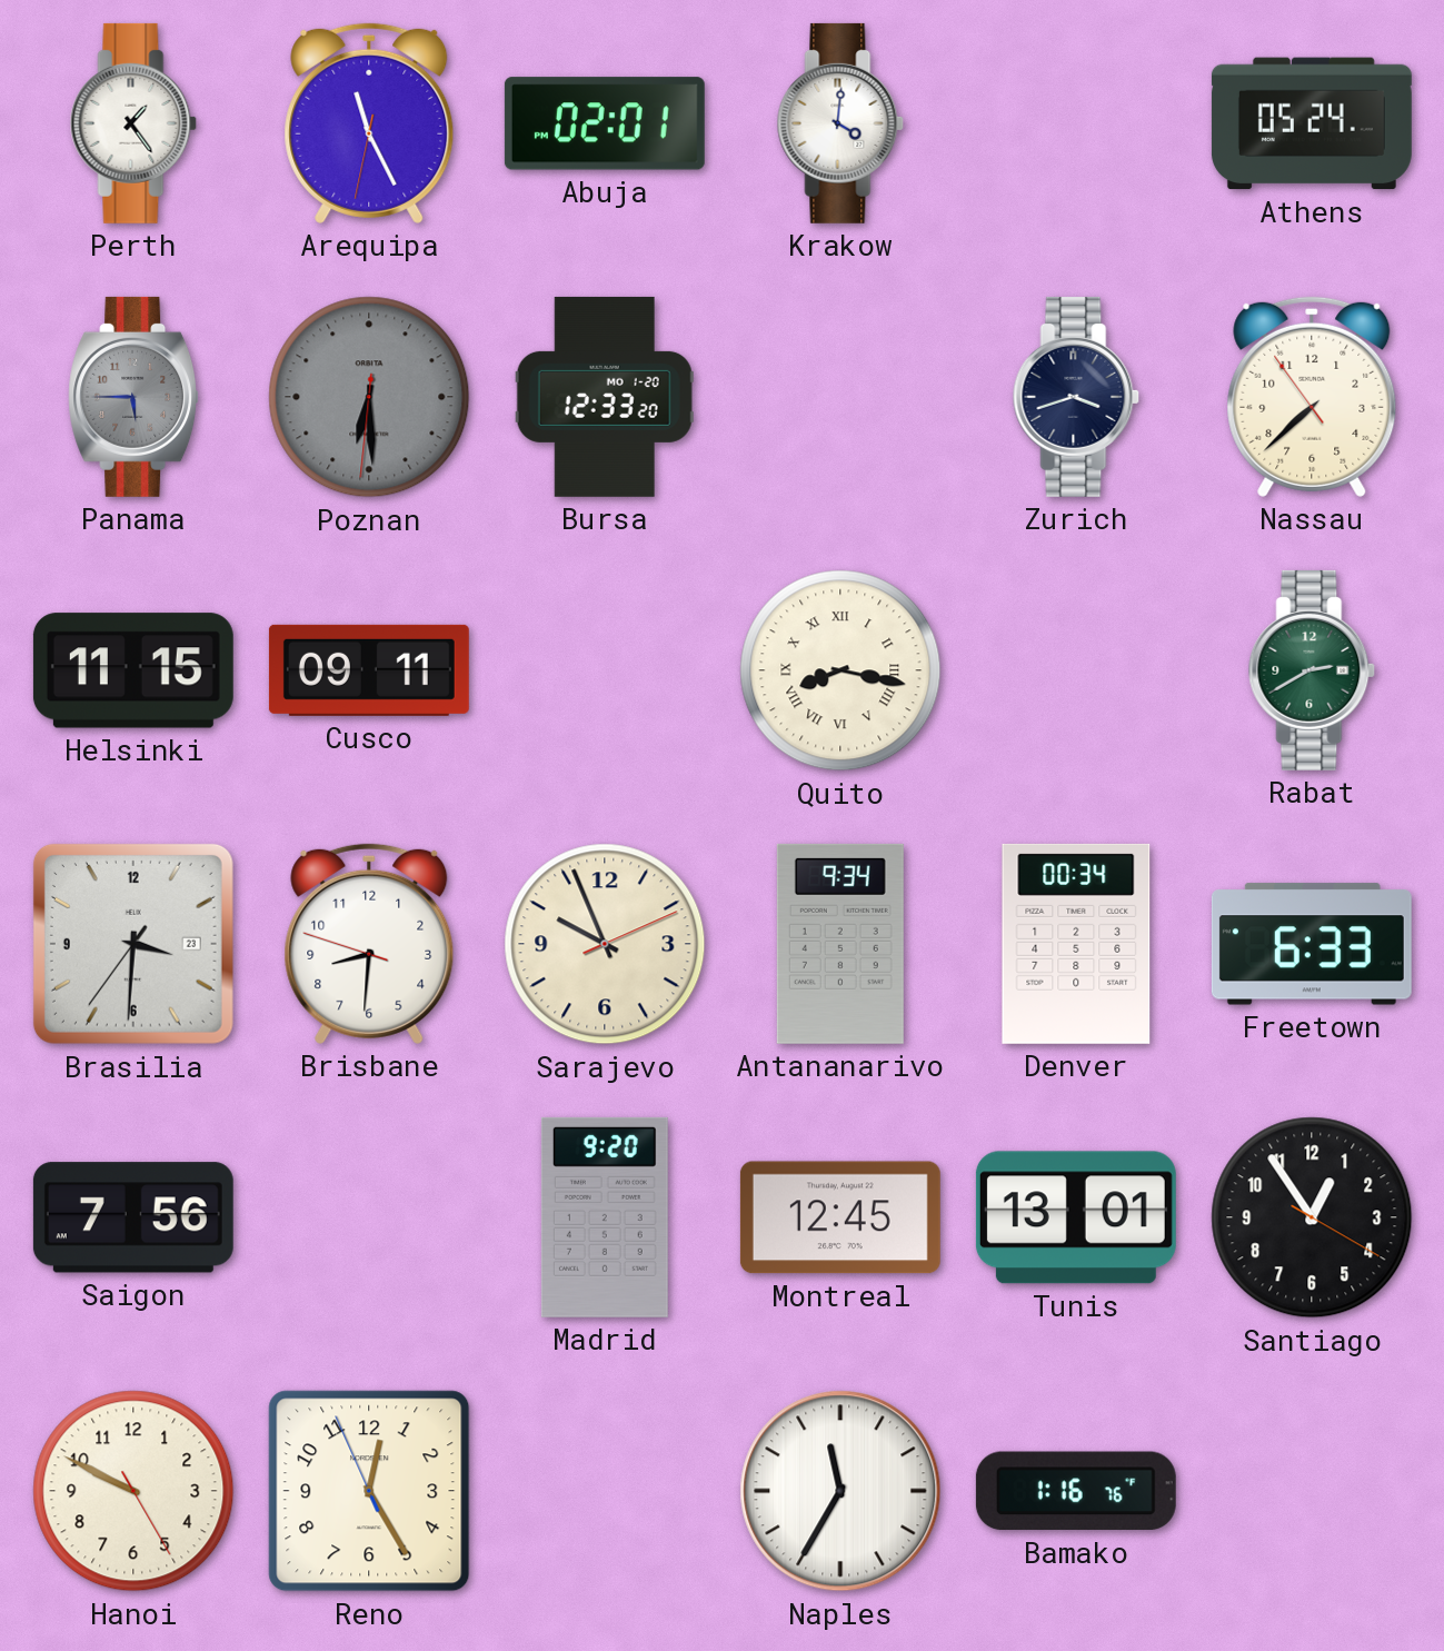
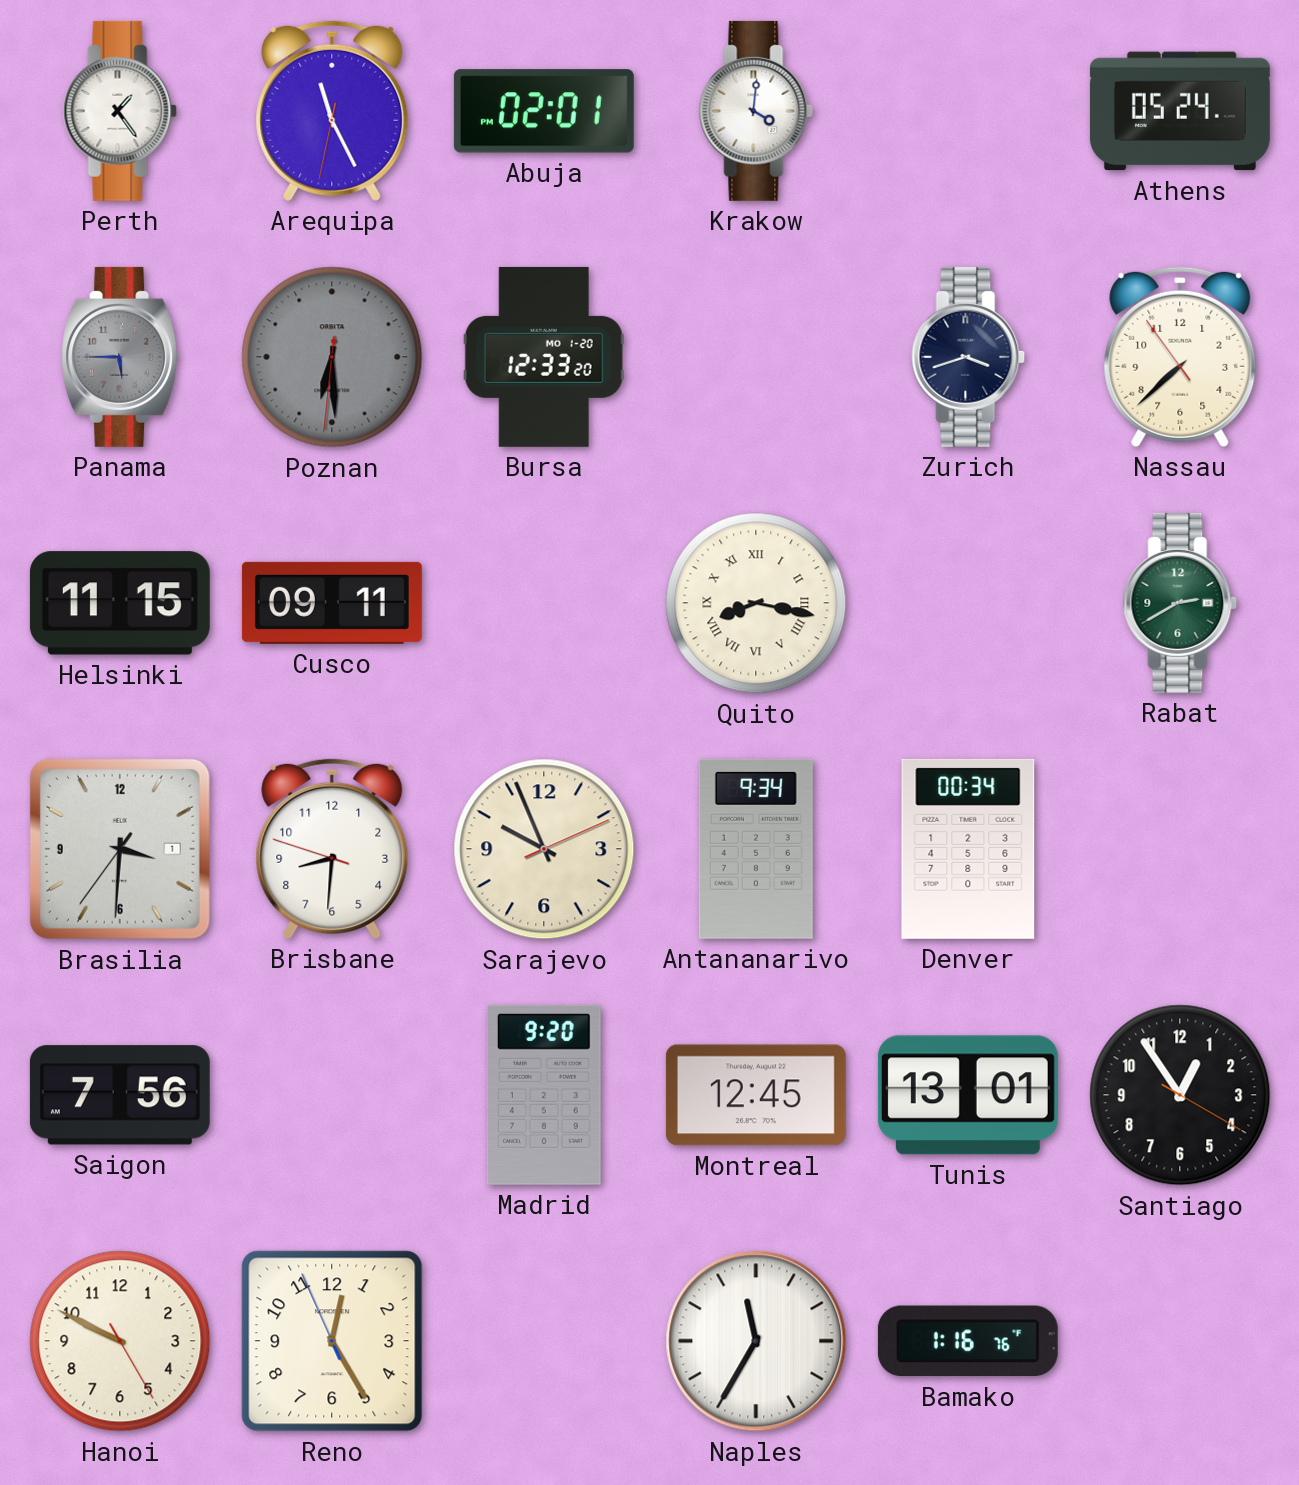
Brasilia date: 23 -> 1
Freetown: 6:33 -> none
